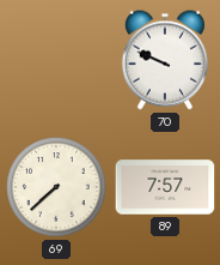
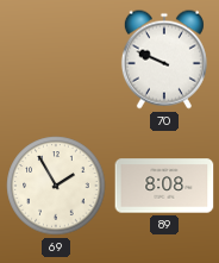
69: 7:38 -> 1:55
89: 7:57 -> 8:08
